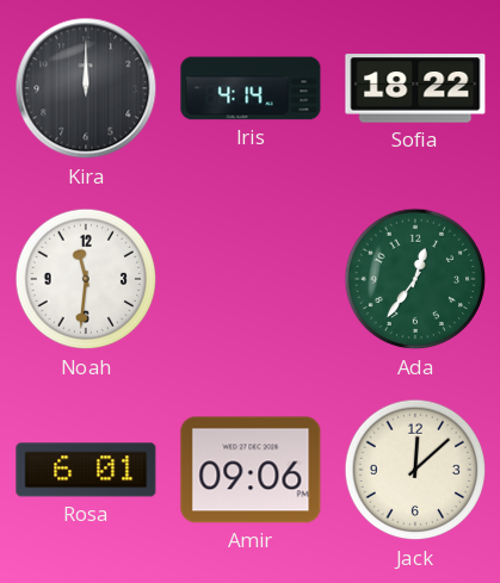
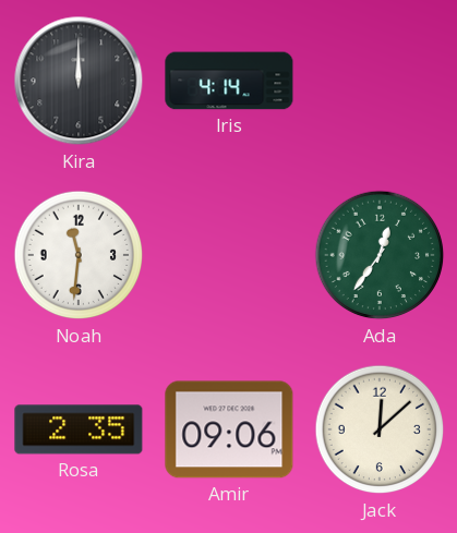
Sofia: 18:22 -> none
Rosa: 6:01 -> 2:35
